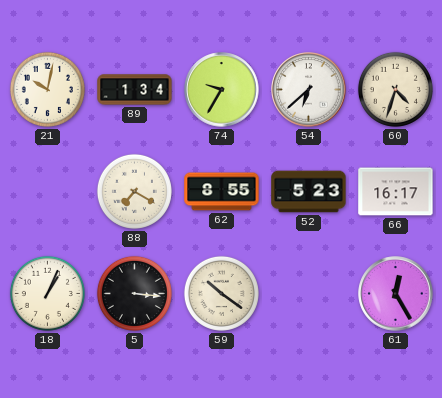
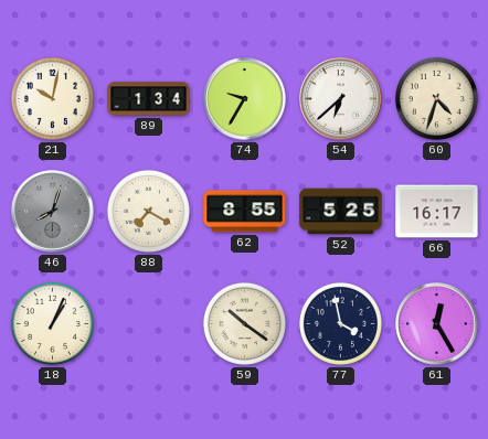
46: none -> 8:03
52: 5:23 -> 5:25
5: 3:16 -> none
77: none -> 3:58
